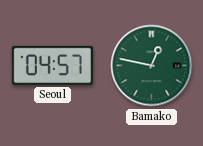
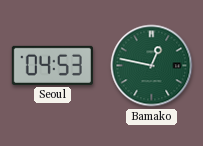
Seoul: 04:57 -> 04:53
